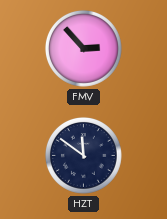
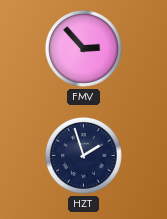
HZT: 11:51 -> 1:57
